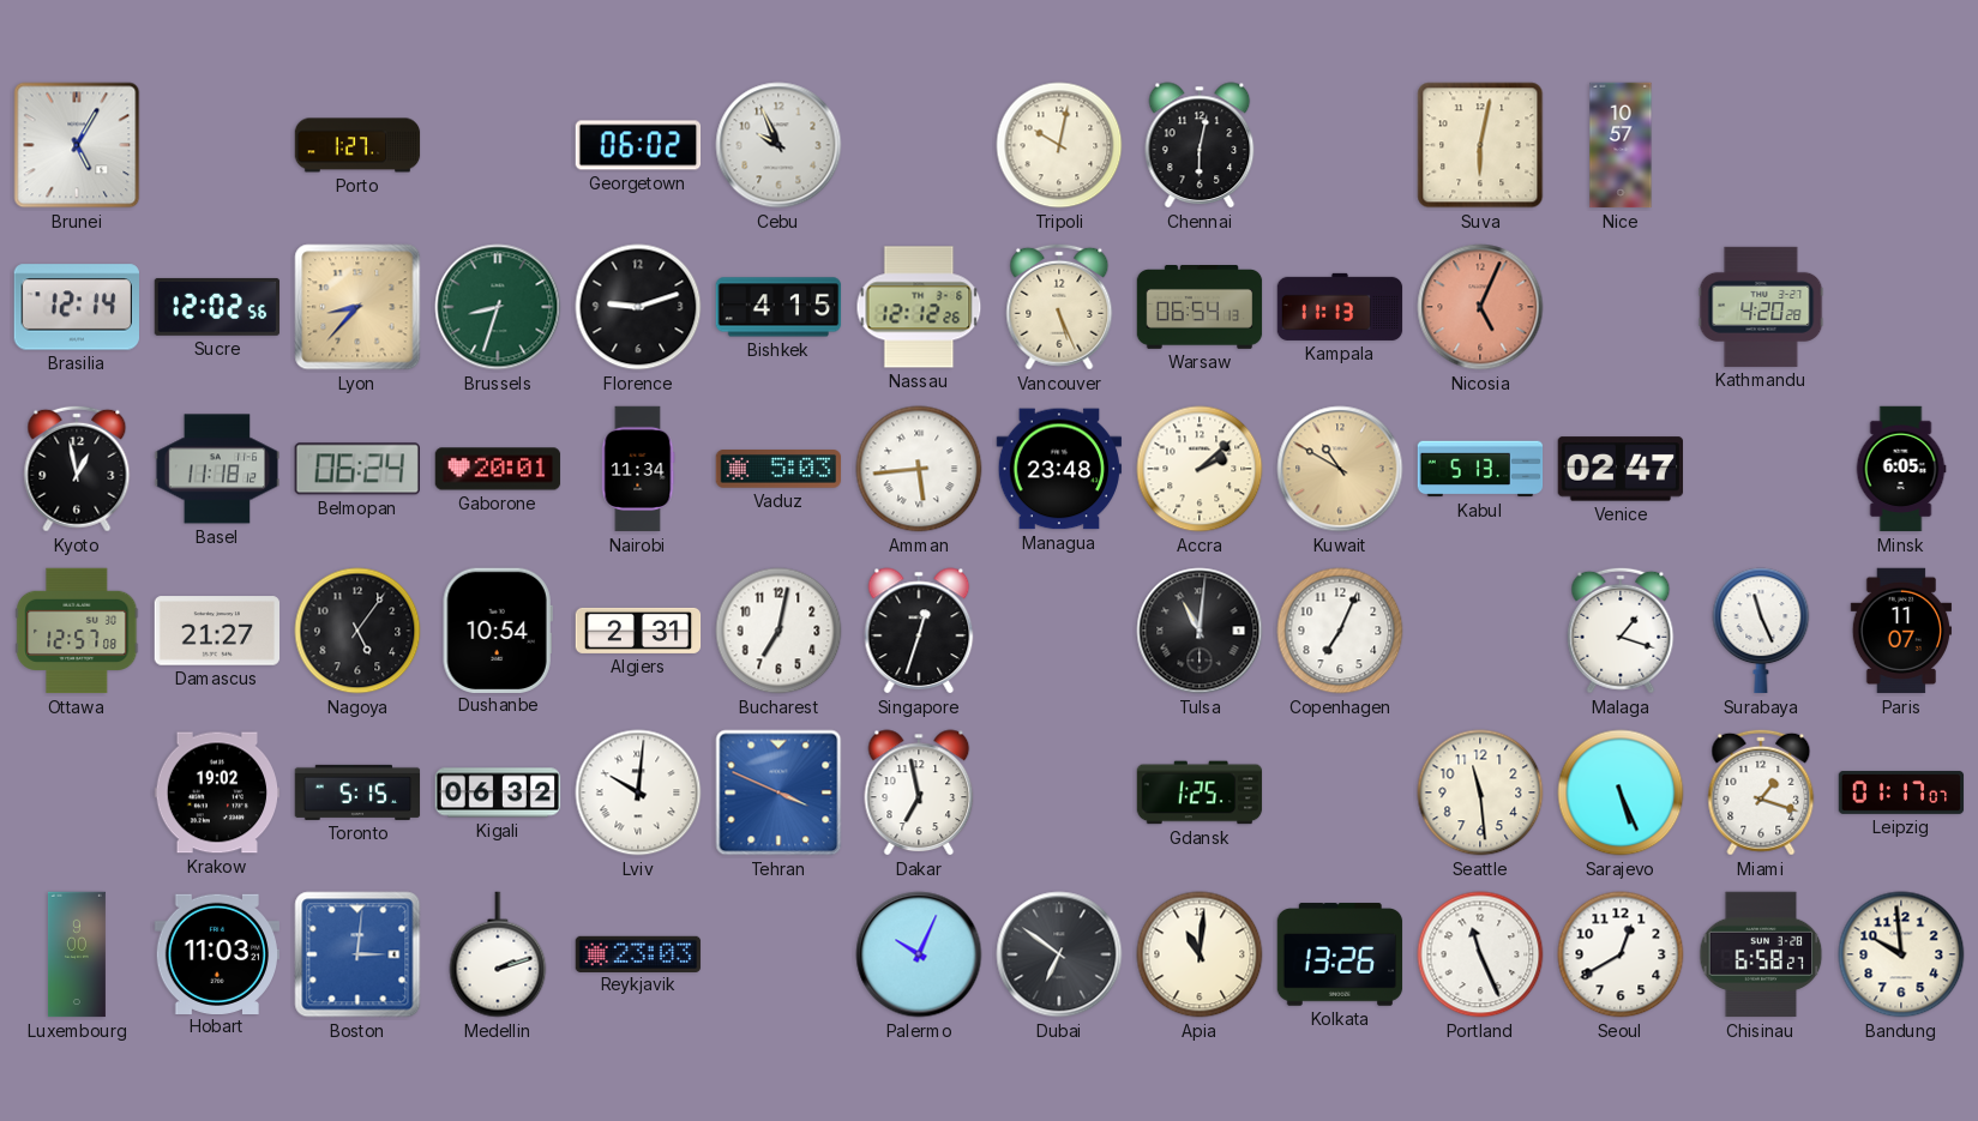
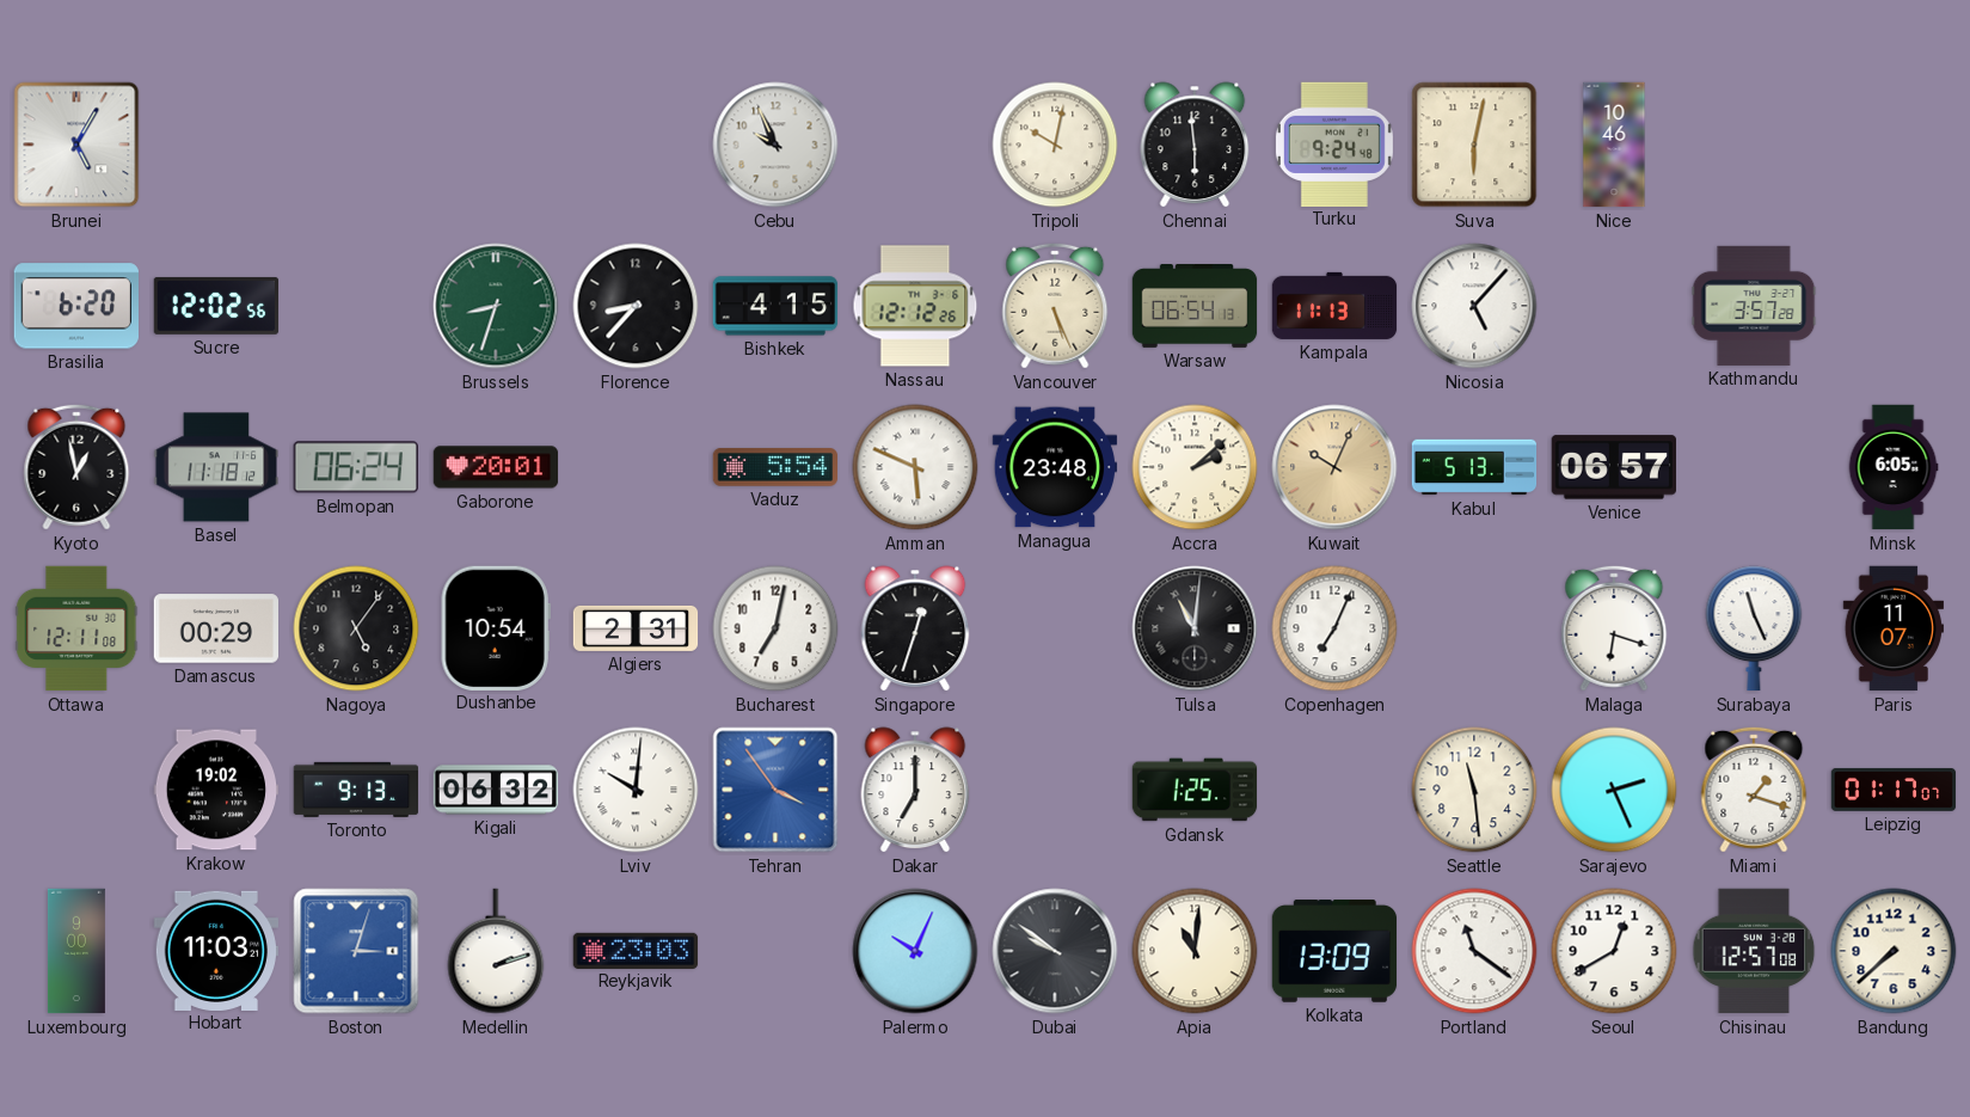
Porto: 1:27 -> none
Georgetown: 06:02 -> none
Chennai: 6:02 -> 5:59
Turku: none -> 9:24
Nice: 10:57 -> 10:46
Brasilia: 12:14 -> 6:20
Lyon: 8:37 -> none
Florence: 9:12 -> 8:37
Nicosia: 5:04 -> 5:07
Nicosia dial: salmon -> white
Kathmandu: 4:20 -> 3:57
Nairobi: 11:34 -> none
Vaduz: 5:03 -> 5:54
Amman: 5:44 -> 5:49
Kuwait: 10:50 -> 10:04
Venice: 02:47 -> 06:57
Ottawa: 12:57 -> 12:11
Damascus: 21:27 -> 00:29
Malaga: 1:18 -> 6:18
Toronto: 5:15 -> 9:13
Tehran: 3:49 -> 3:54
Dakar: 6:58 -> 7:00
Sarajevo: 5:26 -> 2:26
Boston: 3:01 -> 3:03
Dubai: 6:51 -> 9:51
Kolkata: 13:26 -> 13:09
Portland: 11:26 -> 11:21
Chisinau: 6:58 -> 12:57
Bandung: 9:59 -> 7:38
